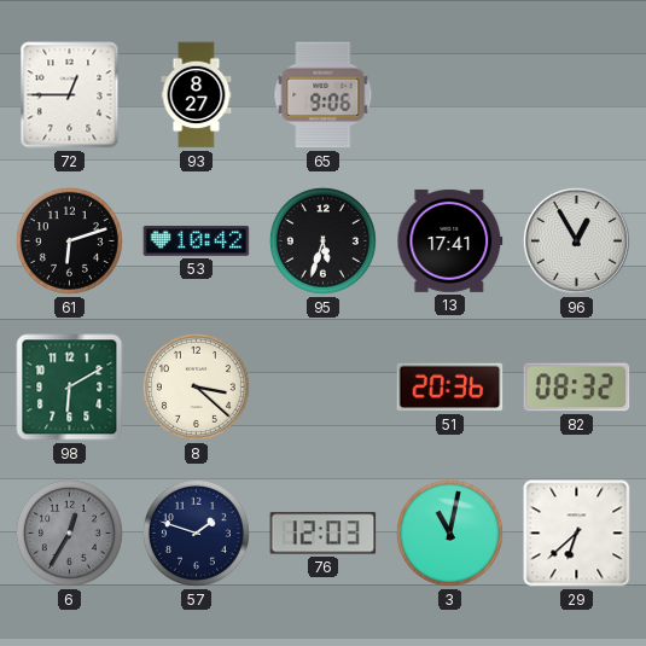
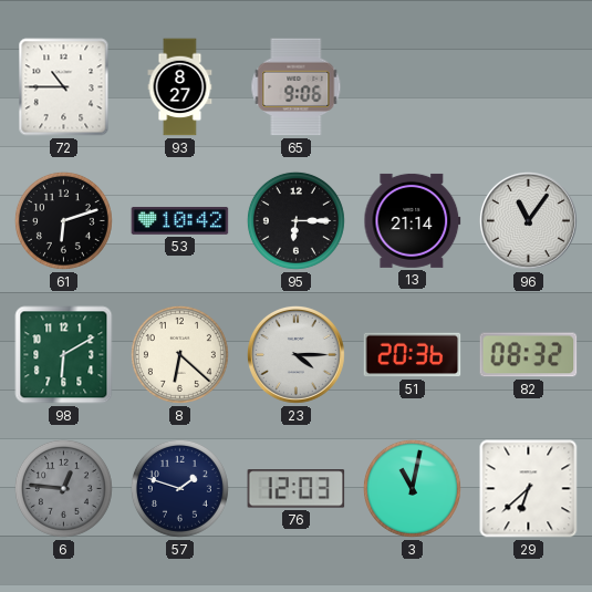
72: 12:45 -> 10:45
95: 5:33 -> 6:15
13: 17:41 -> 21:14
96: 12:55 -> 11:06
8: 3:22 -> 6:22
23: none -> 4:15
6: 12:35 -> 12:46
